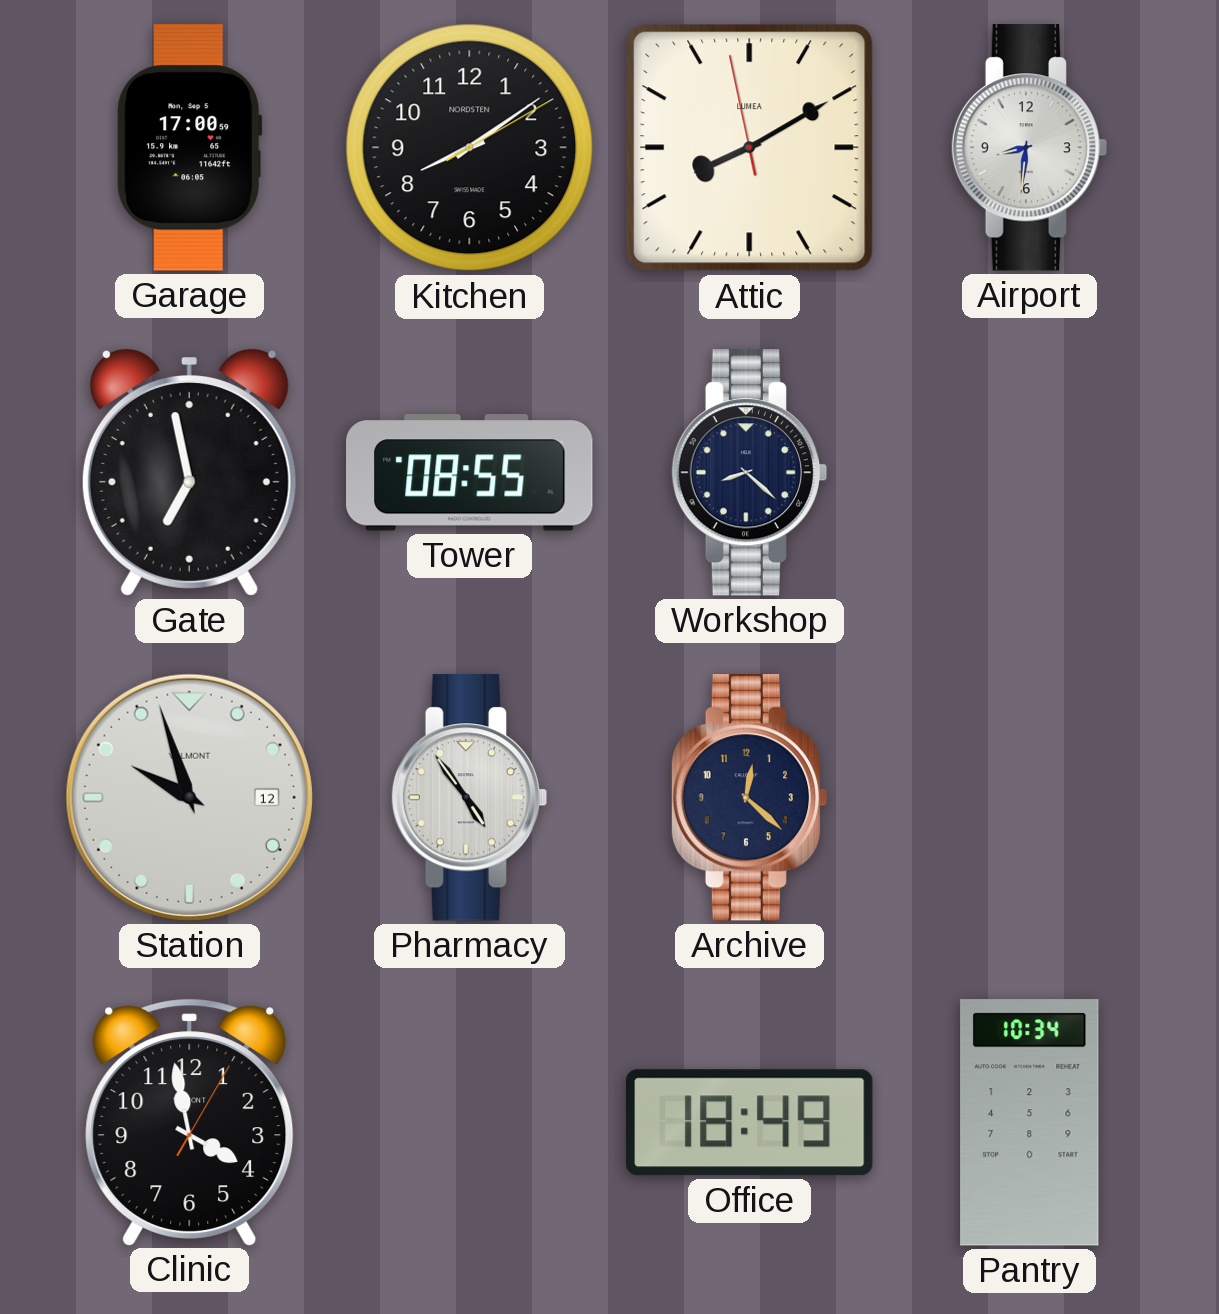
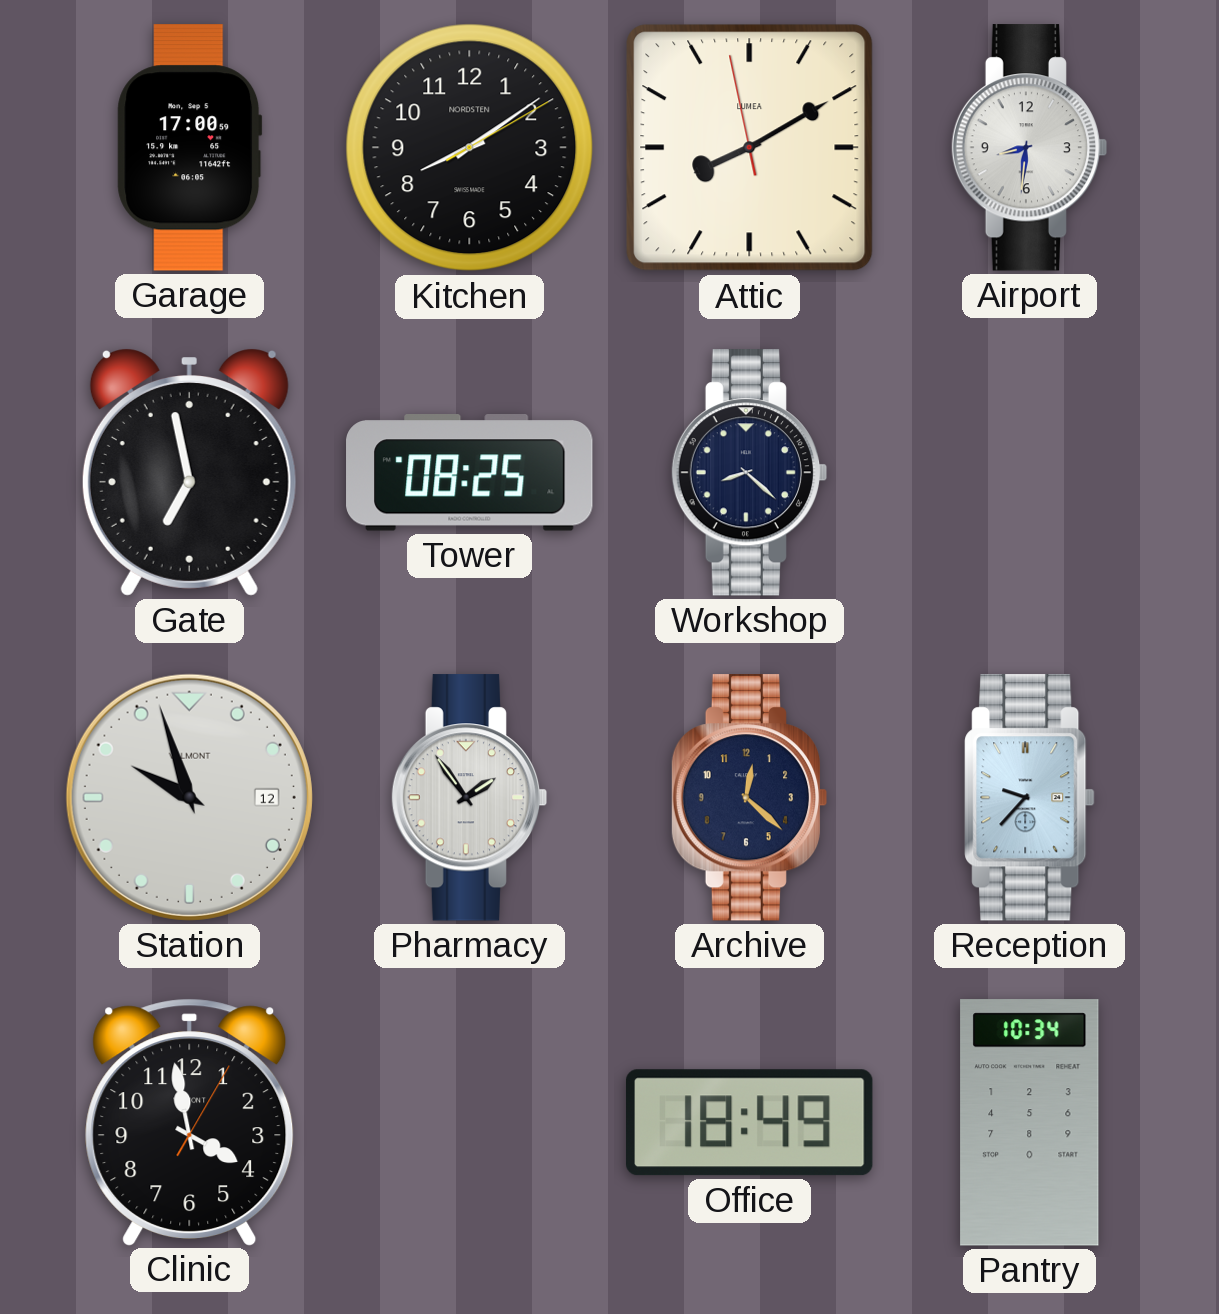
Tower: 08:55 -> 08:25
Pharmacy: 4:54 -> 1:54
Reception: none -> 9:37
